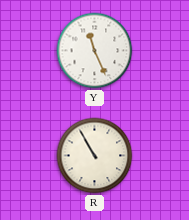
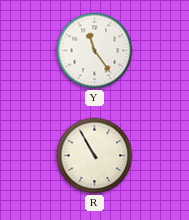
Y: 11:26 -> 11:24
